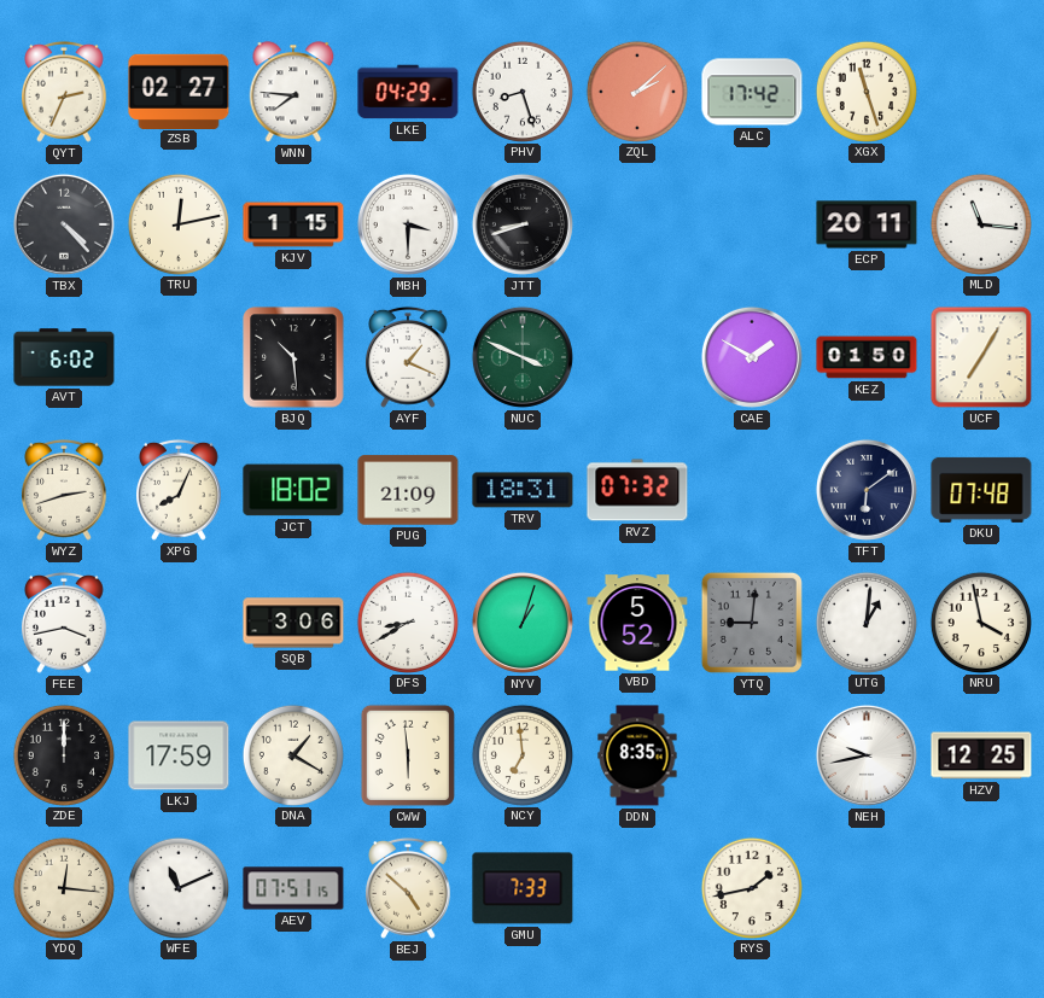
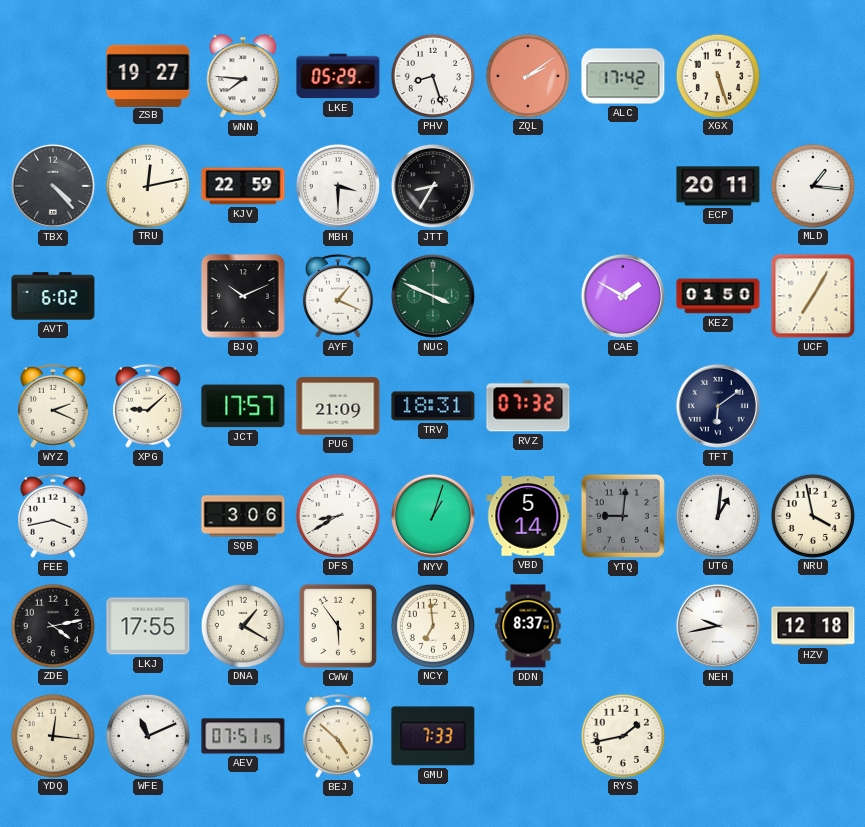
QYT: 2:34 -> none
ZSB: 02:27 -> 19:27
LKE: 04:29 -> 05:29
ZQL: 2:08 -> 2:09
XGX: 11:27 -> 5:27
KJV: 1:15 -> 22:59
JTT: 8:42 -> 8:35
MLD: 11:16 -> 1:16
BJQ: 10:29 -> 10:11
WYZ: 2:42 -> 2:19
XPG: 8:04 -> 9:08
JCT: 18:02 -> 17:57
DKU: 07:48 -> none
VBD: 5:52 -> 5:14
ZDE: 12:00 -> 4:13
LKJ: 17:59 -> 17:55
CWW: 5:59 -> 5:54
DDN: 8:35 -> 8:37
HZV: 12:25 -> 12:18
